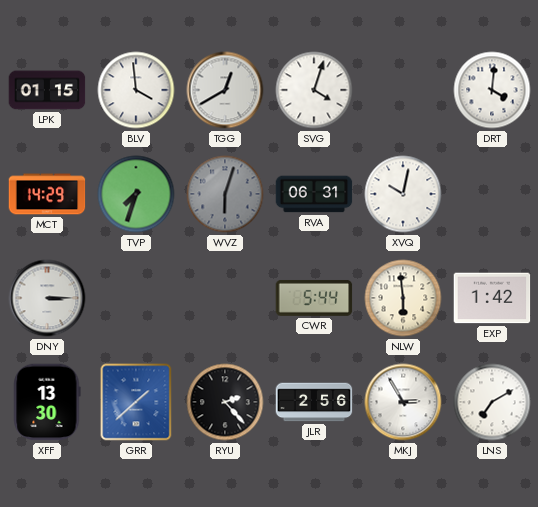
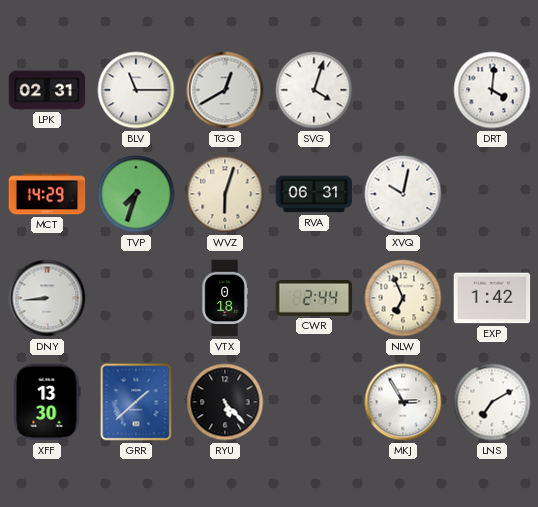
LPK: 01:15 -> 02:31
BLV: 3:59 -> 11:15
WVZ dial: grey -> cream
DNY: 3:15 -> 8:44
VTX: none -> 0:18
CWR: 5:44 -> 2:44
NLW: 5:59 -> 6:56
RYU: 2:23 -> 5:23
JLR: 2:56 -> none
